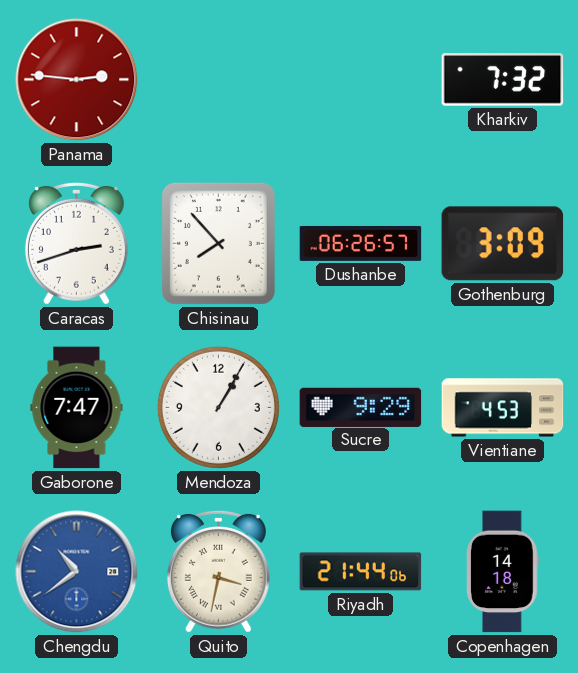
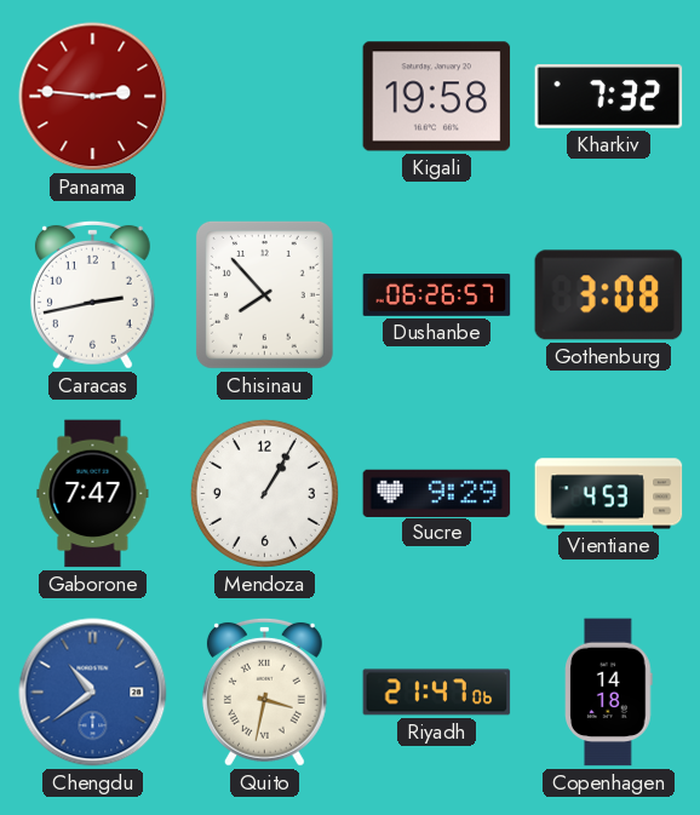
Kigali: none -> 19:58
Caracas: 2:42 -> 2:43
Gothenburg: 3:09 -> 3:08
Riyadh: 21:44 -> 21:47
